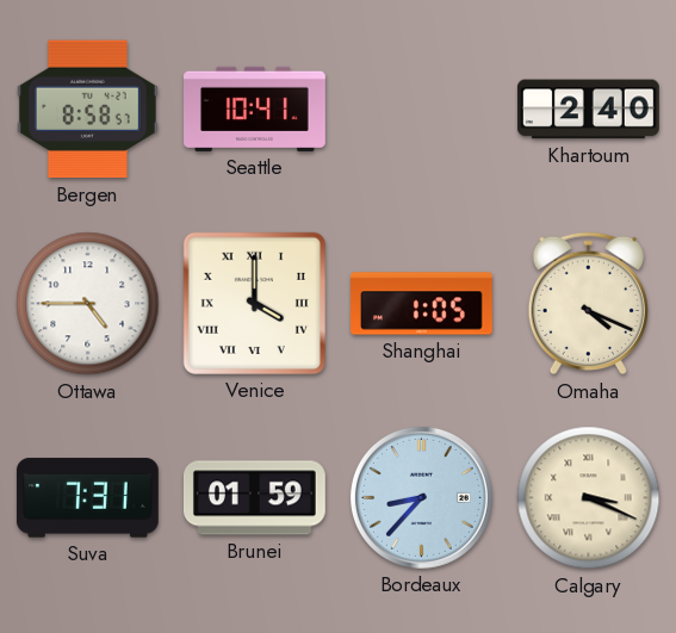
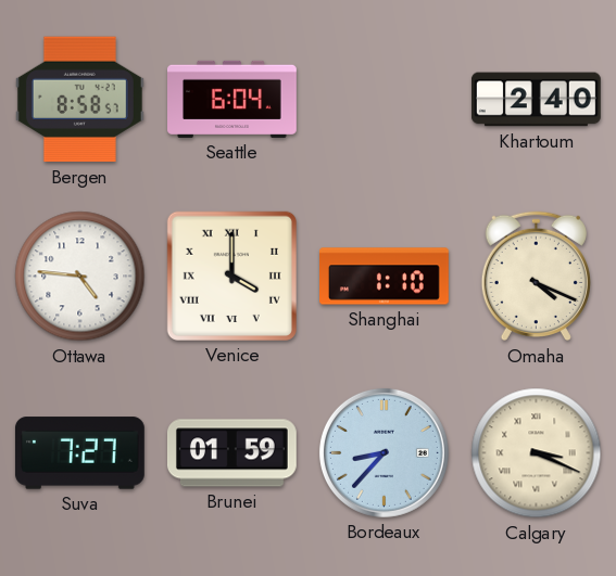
Seattle: 10:41 -> 6:04
Ottawa: 4:45 -> 4:46
Shanghai: 1:05 -> 1:10
Suva: 7:31 -> 7:27
